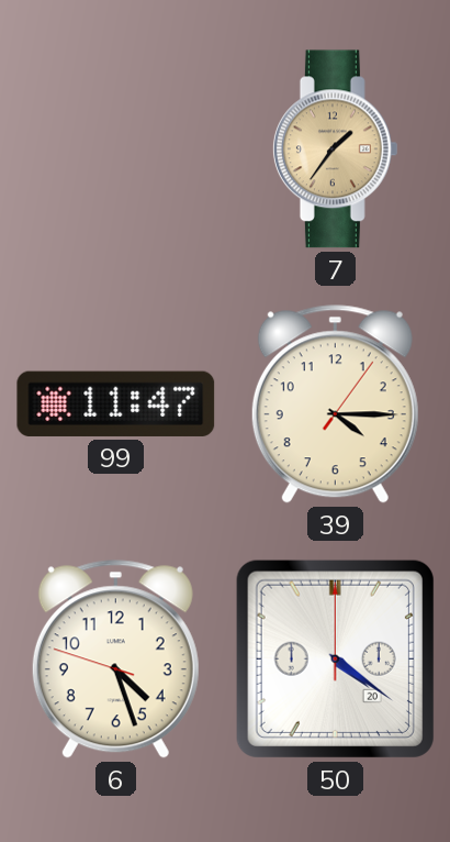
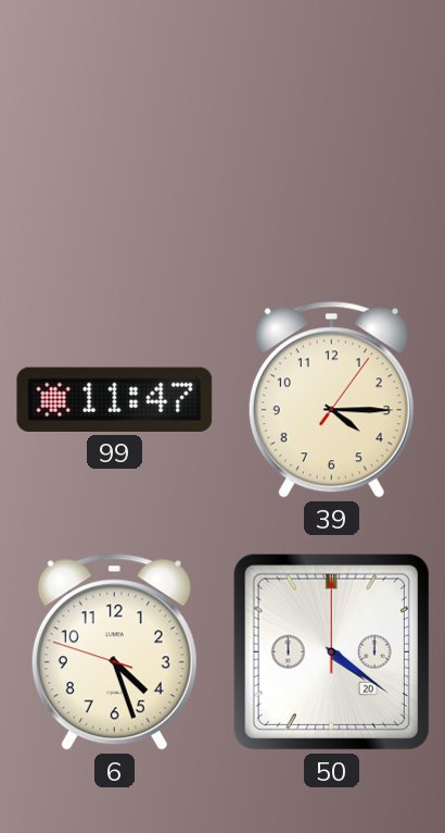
7: 1:36 -> none
